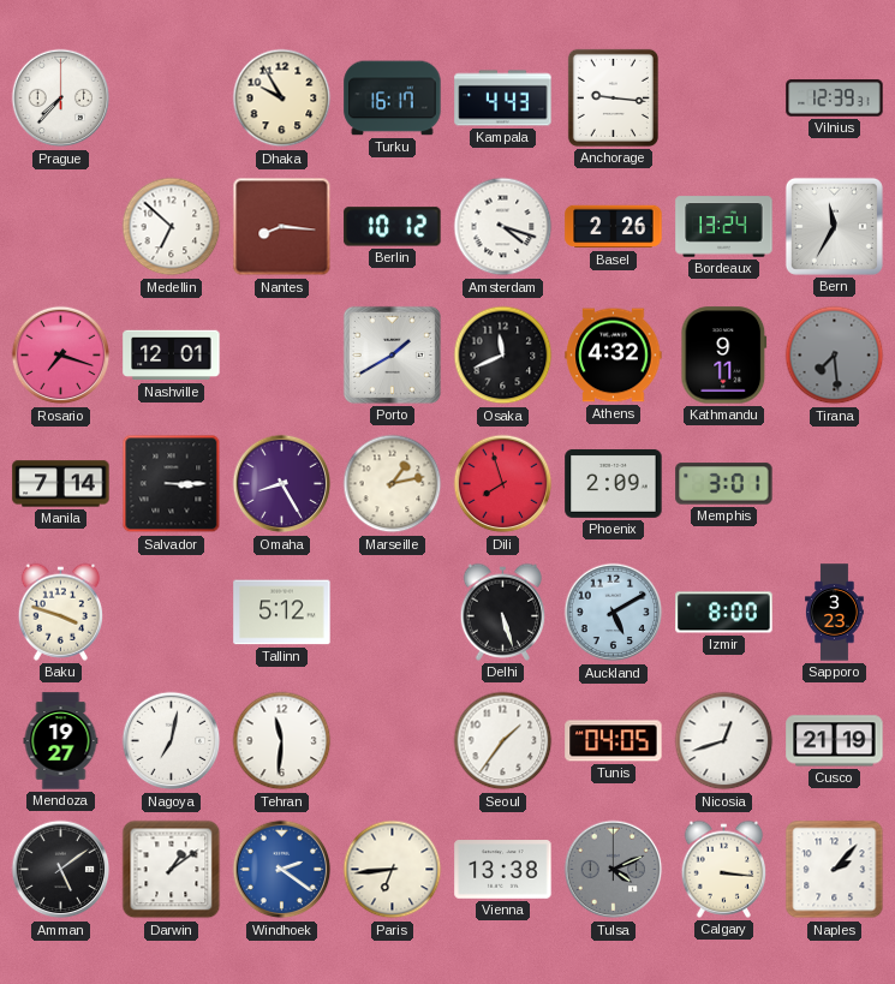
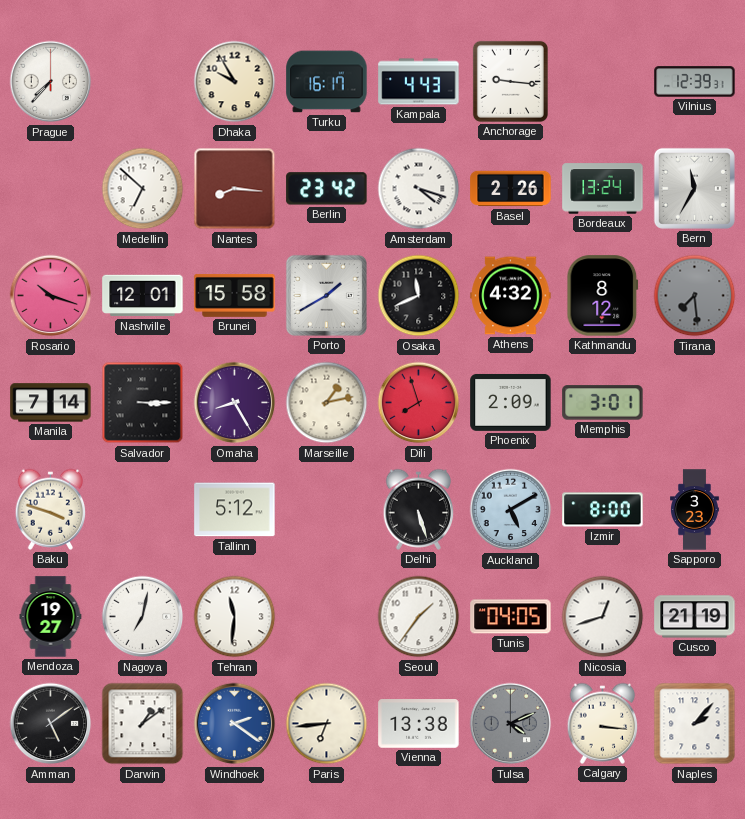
Berlin: 10:12 -> 23:42
Rosario: 7:18 -> 10:18
Brunei: none -> 15:58
Kathmandu: 9:11 -> 8:12
